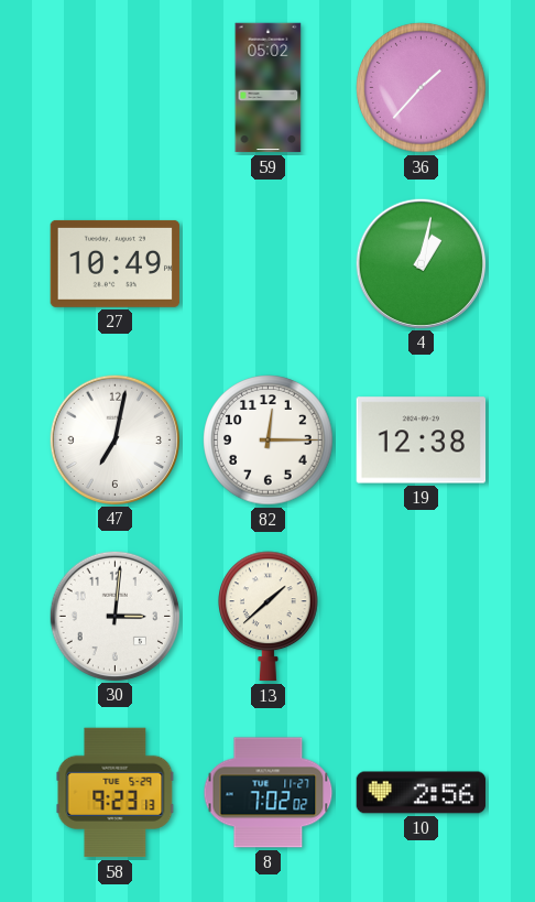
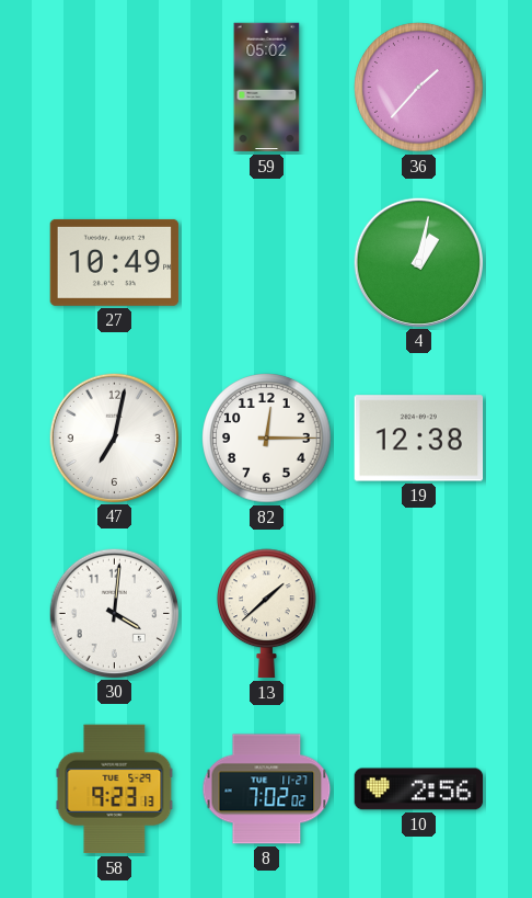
30: 3:01 -> 4:01
